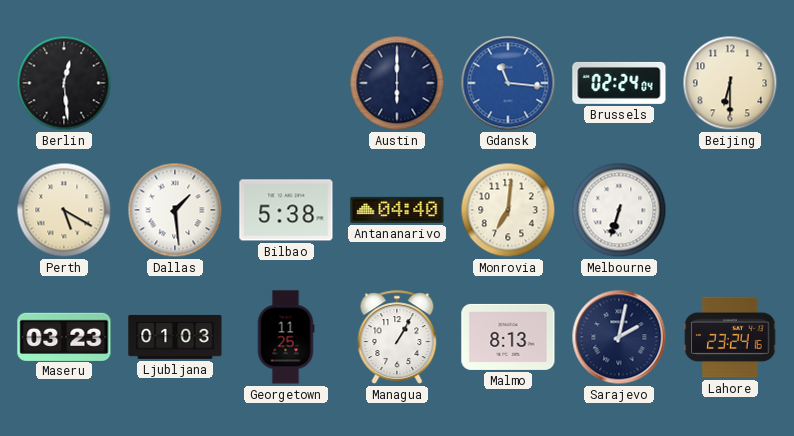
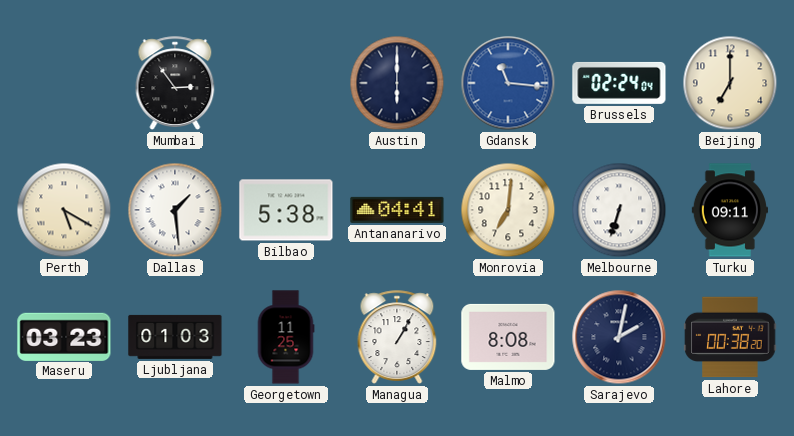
Berlin: 12:29 -> none
Mumbai: none -> 2:54
Beijing: 6:30 -> 7:00
Antananarivo: 04:40 -> 04:41
Turku: none -> 09:11
Malmo: 8:13 -> 8:08
Lahore: 23:24 -> 00:38
